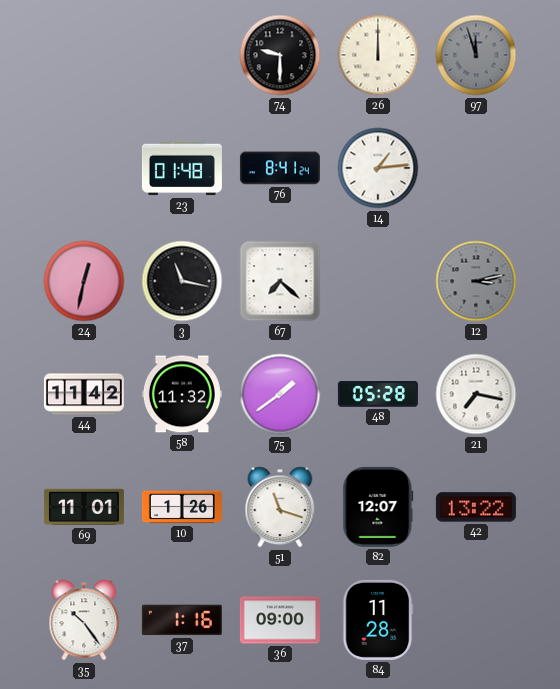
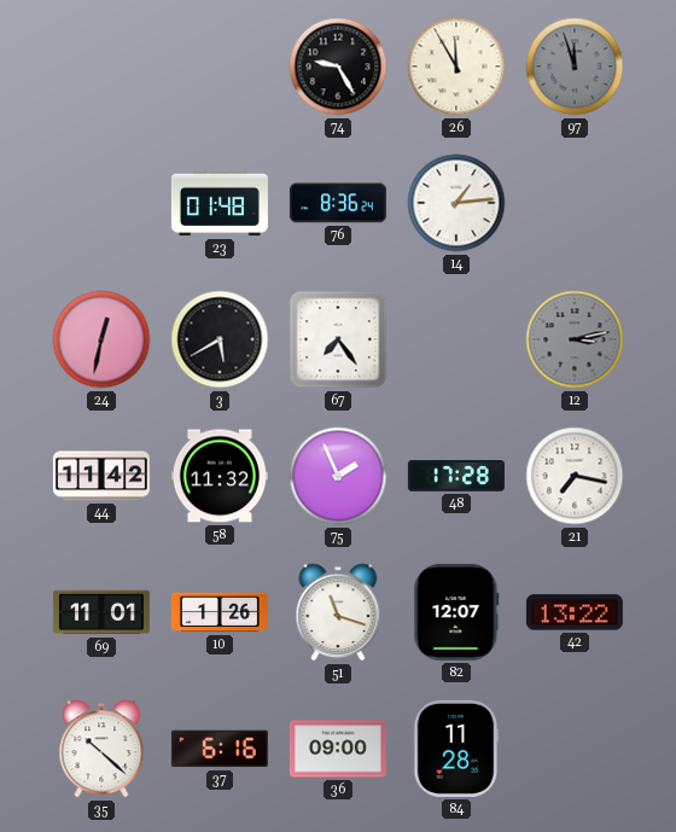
74: 9:30 -> 9:25
26: 12:00 -> 11:55
76: 8:41 -> 8:36
3: 11:17 -> 5:40
67: 7:22 -> 7:24
75: 1:39 -> 1:56
48: 05:28 -> 17:28
35: 10:24 -> 10:22
37: 1:16 -> 6:16
